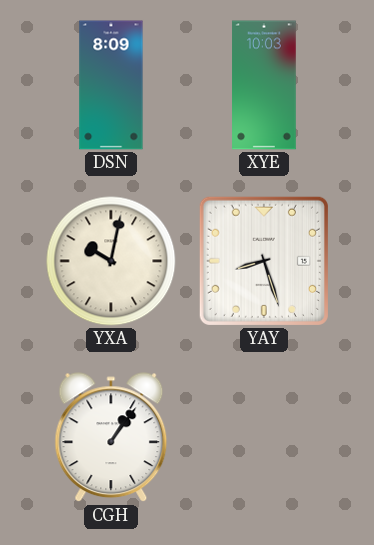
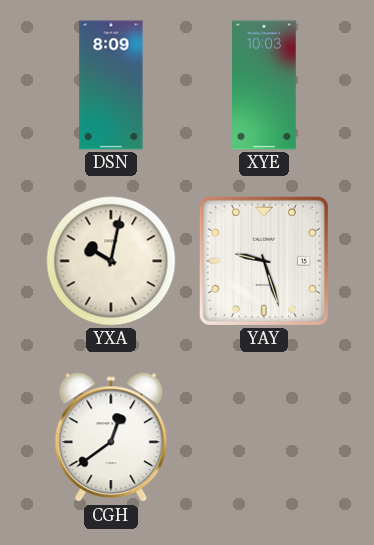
YAY: 8:27 -> 9:27
CGH: 1:06 -> 12:39
